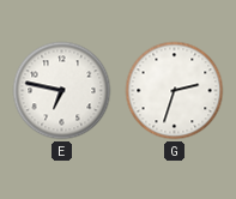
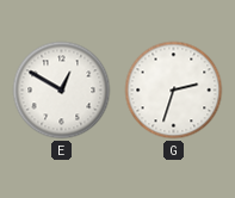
E: 6:47 -> 12:50
